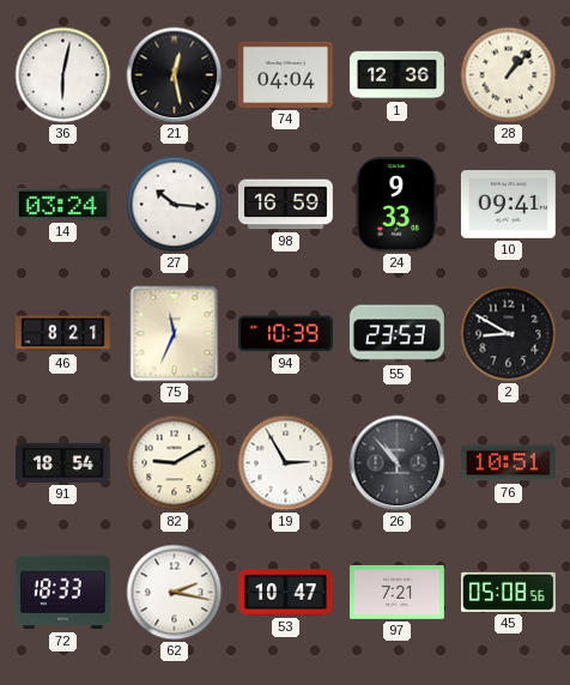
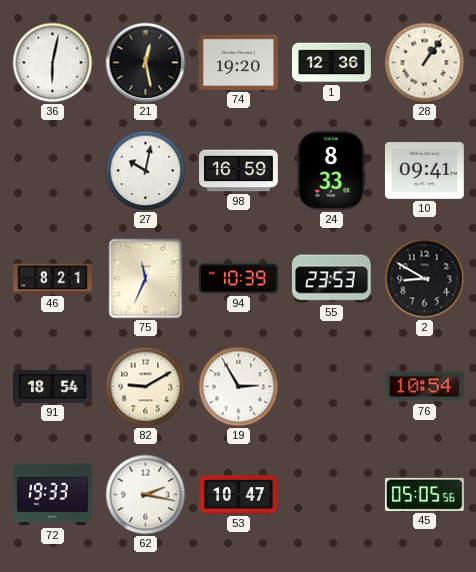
74: 04:04 -> 19:20
28: 1:07 -> 1:06
14: 03:24 -> none
27: 10:16 -> 10:02
24: 9:33 -> 8:33
26: 10:53 -> none
76: 10:51 -> 10:54
72: 18:33 -> 19:33
97: 7:21 -> none
45: 05:08 -> 05:05
